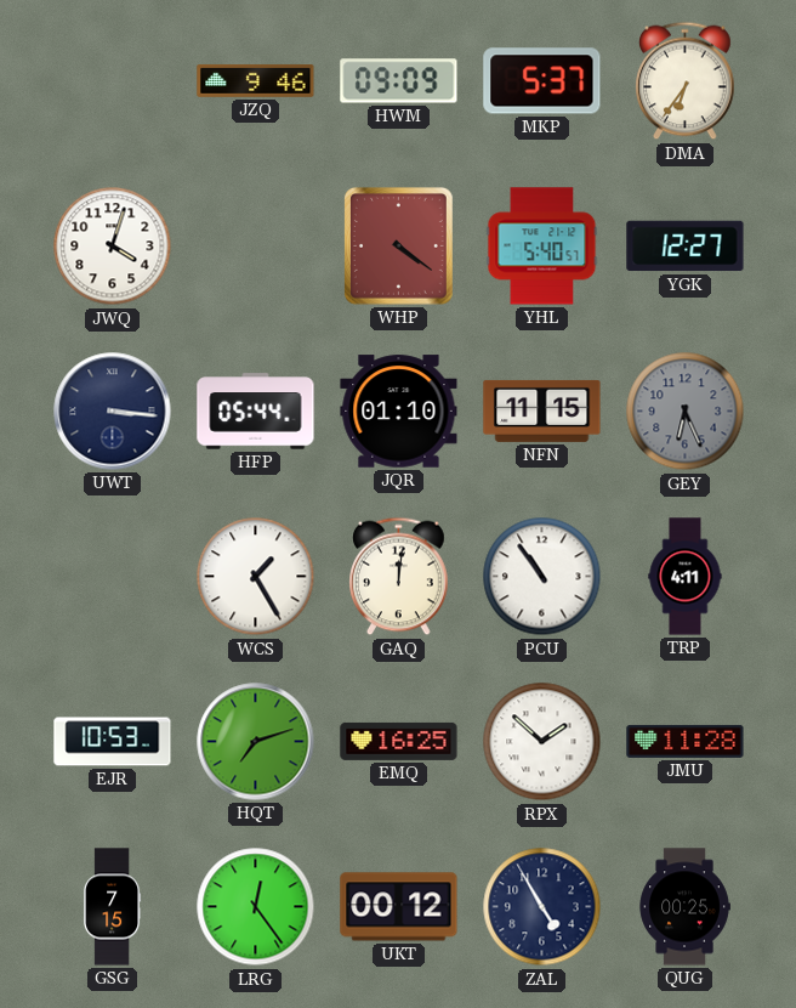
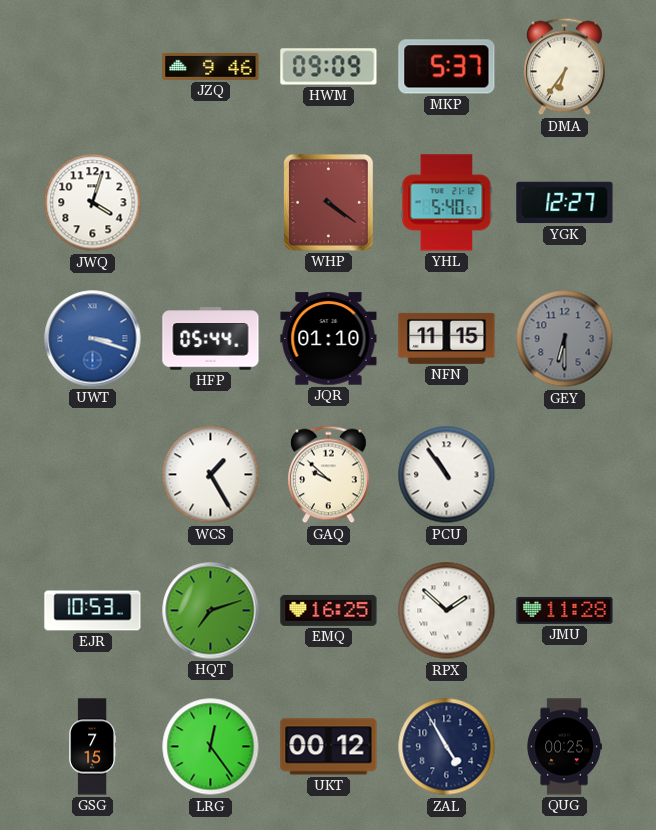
UWT: 3:16 -> 3:18
UWT dial: navy -> blue
GEY: 6:26 -> 6:30
GAQ: 12:01 -> 9:52
TRP: 4:11 -> none
